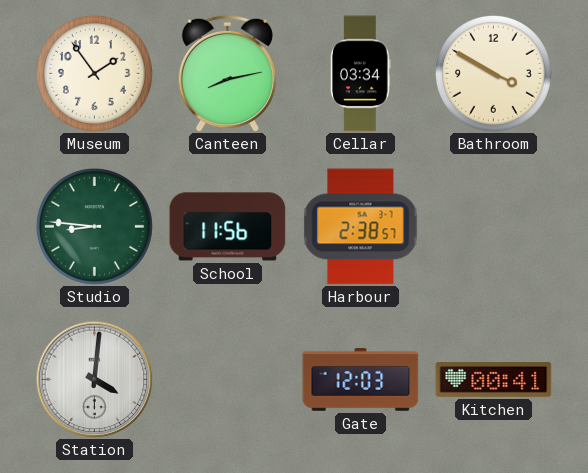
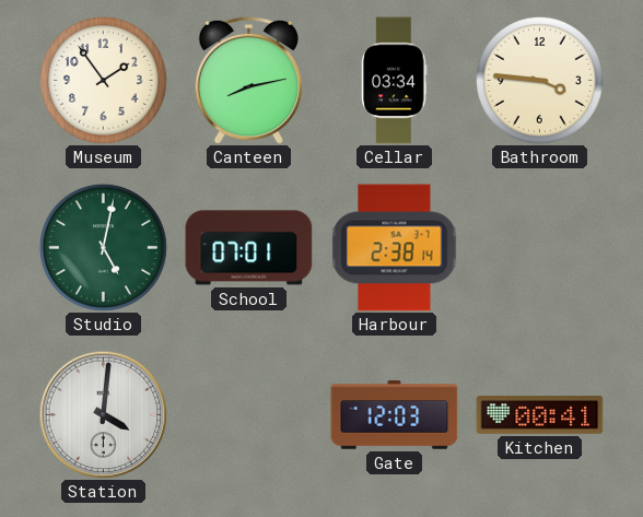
Bathroom: 3:50 -> 3:46
Studio: 8:46 -> 5:02
School: 11:56 -> 07:01
Harbour: 2:38:57 -> 2:38:14
